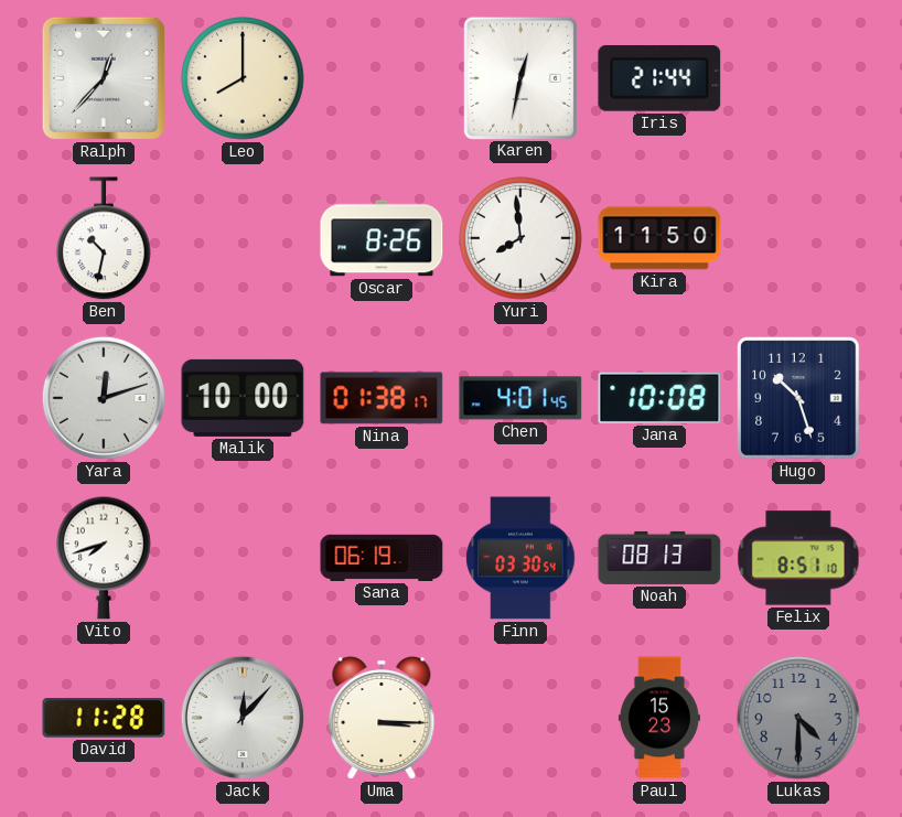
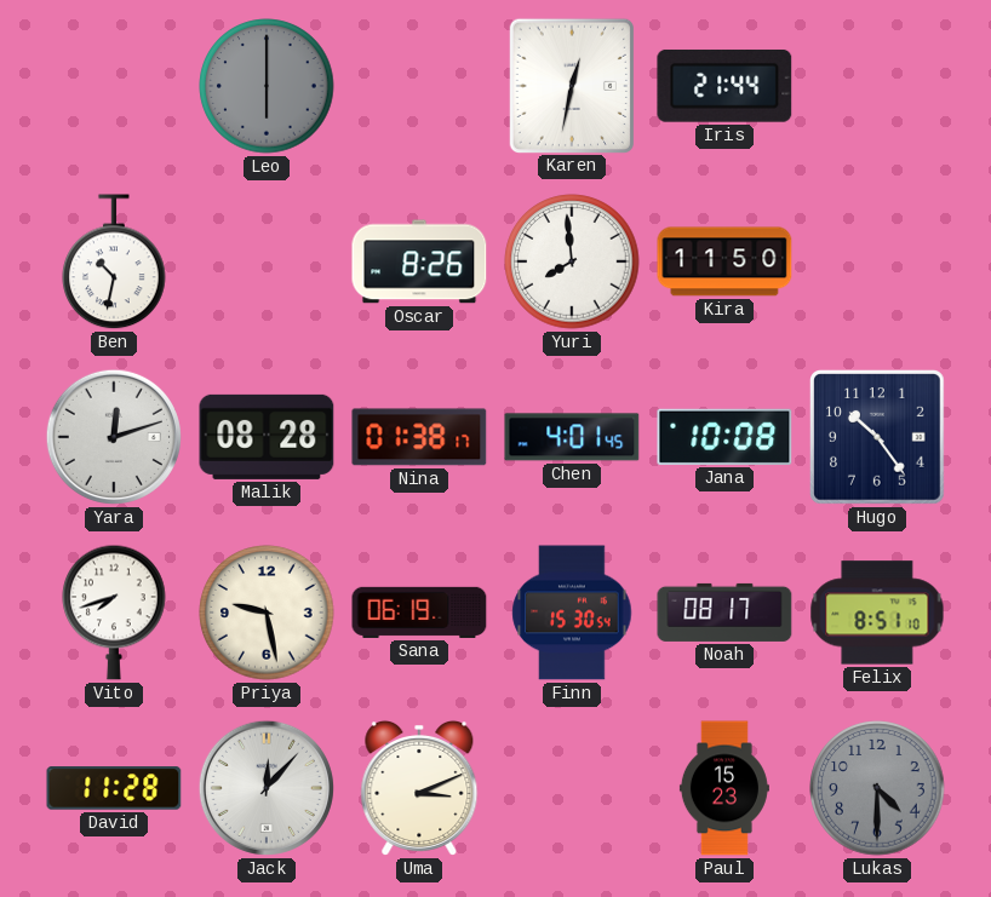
Ralph: 12:37 -> none
Leo: 8:00 -> 6:00
Leo dial: cream -> grey
Malik: 10:00 -> 08:28
Hugo: 10:27 -> 10:24
Priya: none -> 9:28
Finn: 03:30 -> 15:30
Noah: 08:13 -> 08:17
Uma: 3:15 -> 3:11
